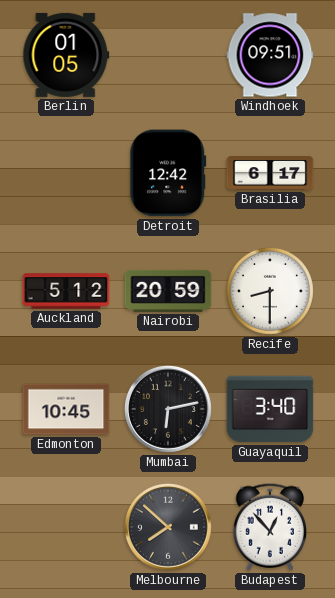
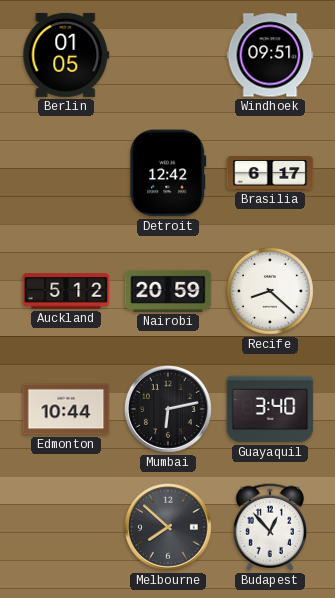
Recife: 8:30 -> 8:22
Edmonton: 10:45 -> 10:44
